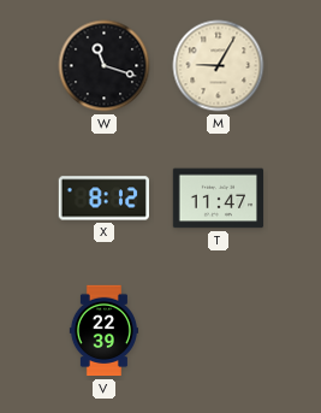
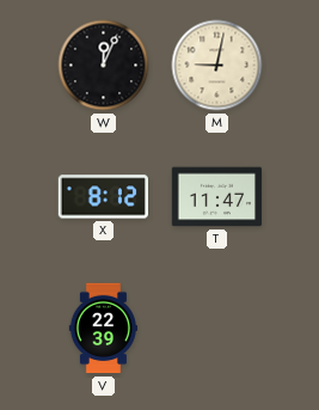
W: 11:18 -> 12:04
M: 9:05 -> 9:02
